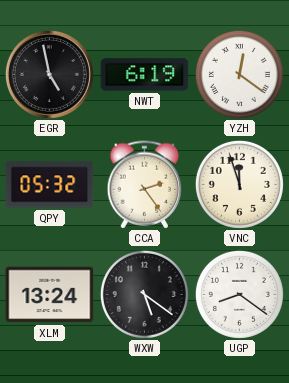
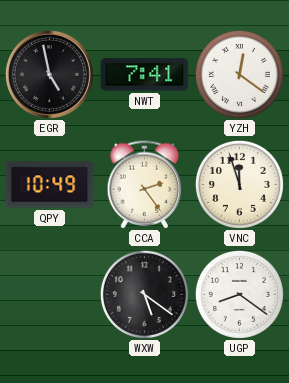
NWT: 6:19 -> 7:41
QPY: 05:32 -> 10:49
XLM: 13:24 -> none
